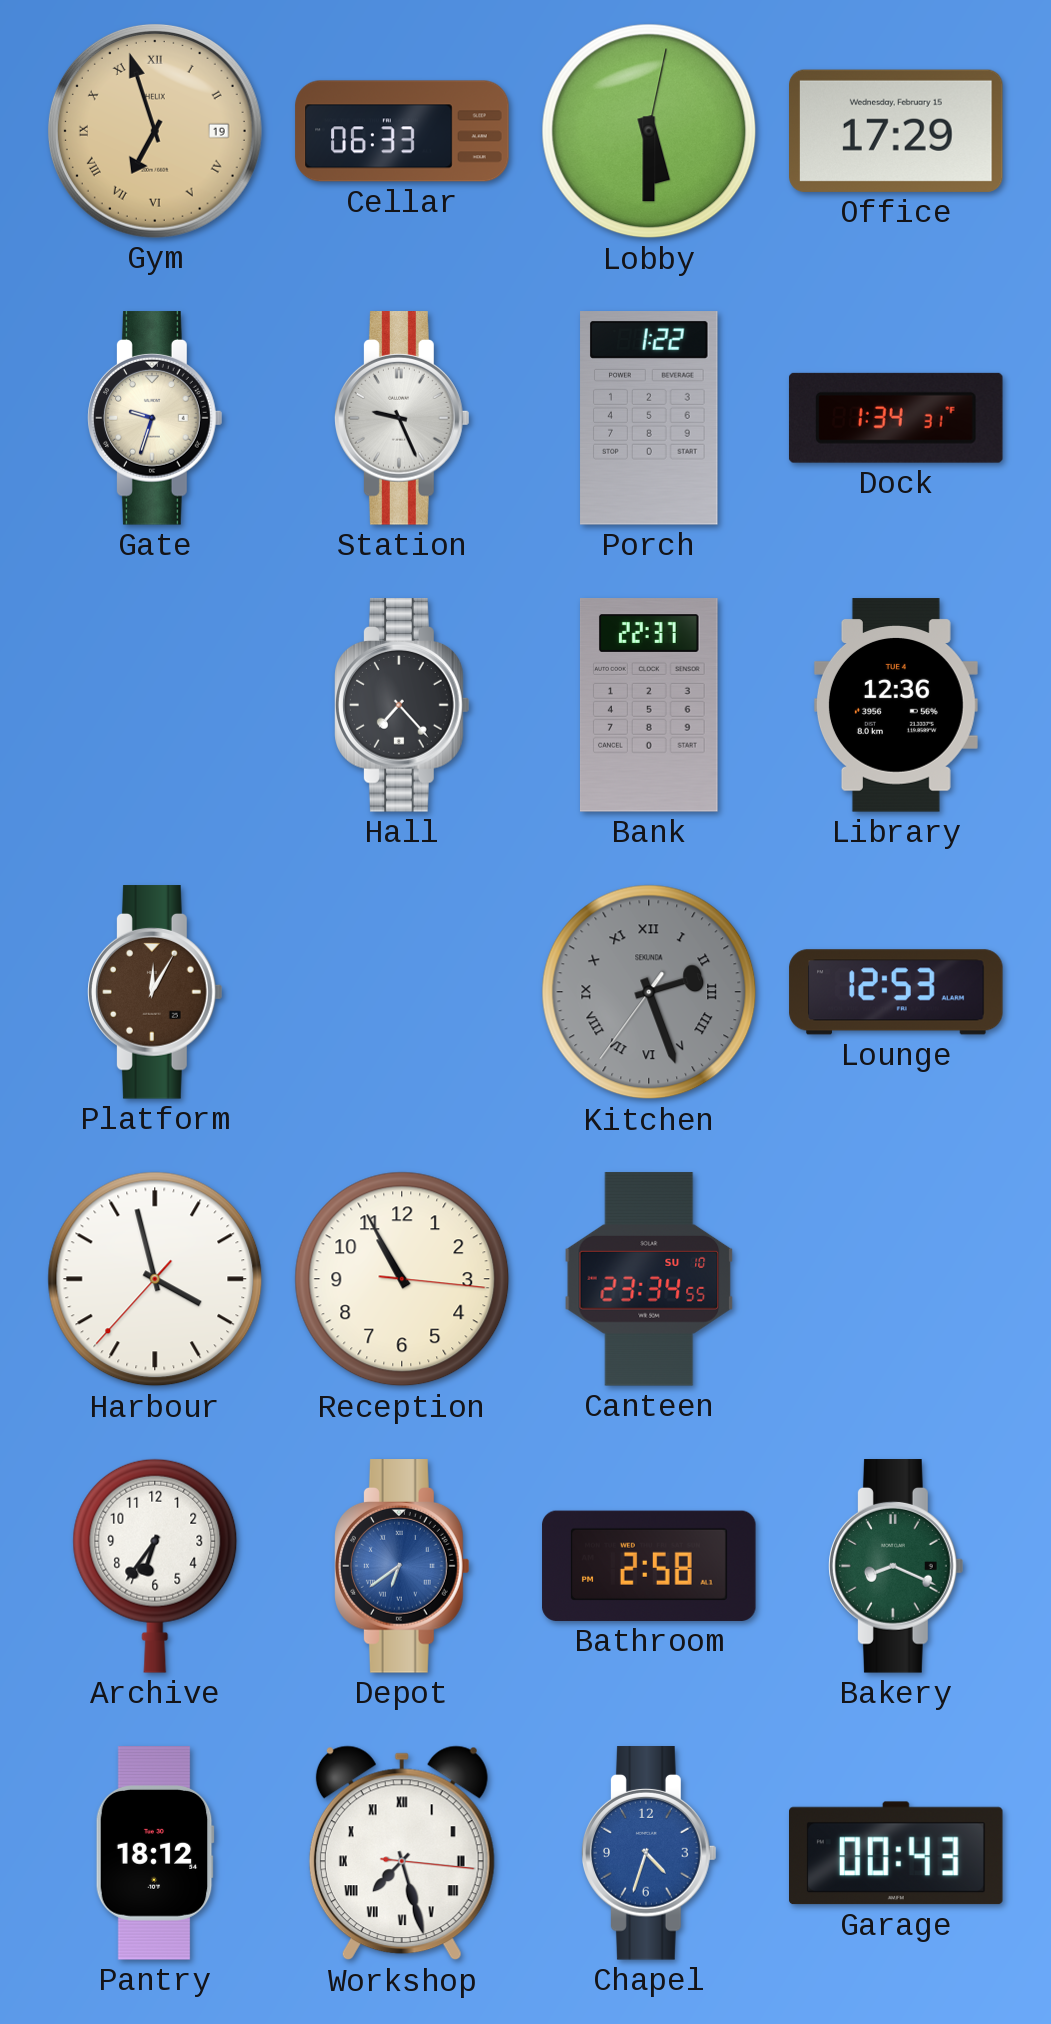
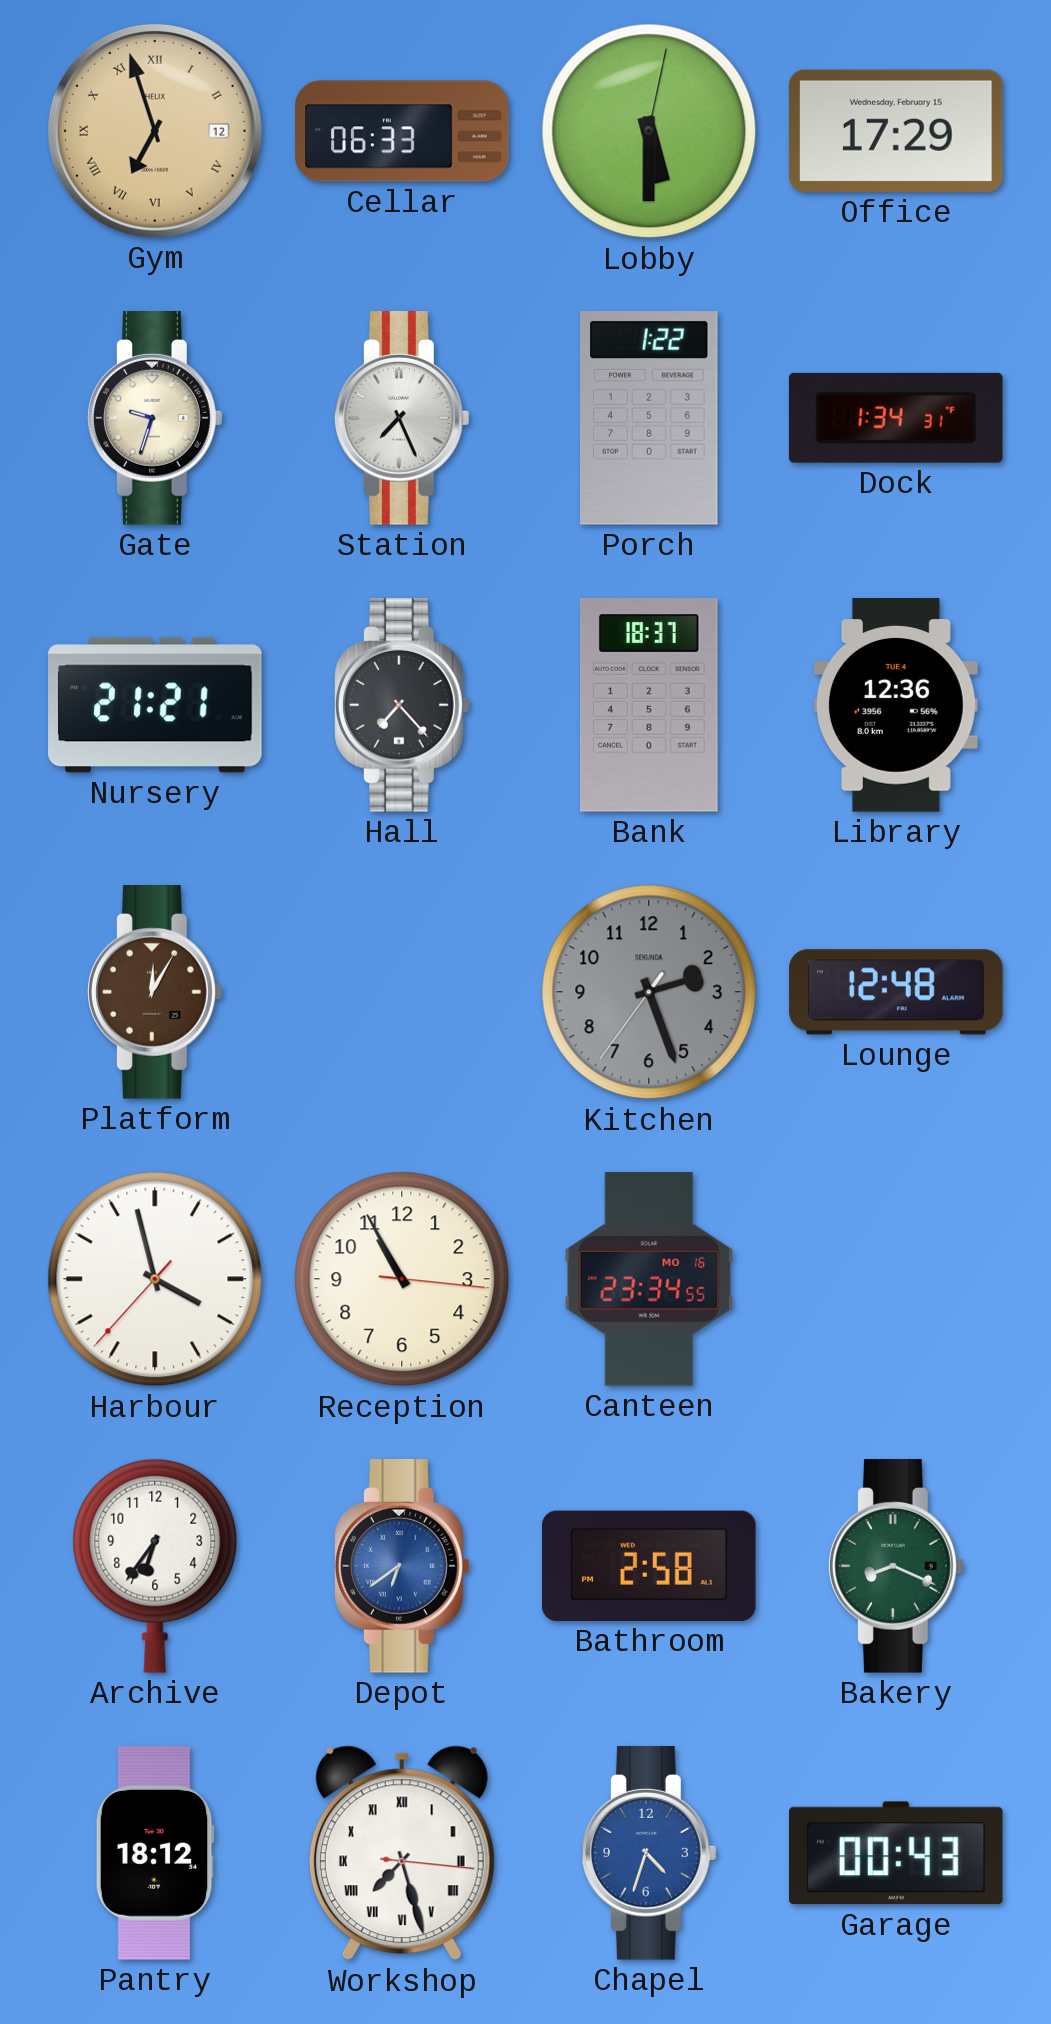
Gym date: 19 -> 12
Station: 9:26 -> 7:26
Nursery: none -> 21:21
Bank: 22:37 -> 18:37
Kitchen numerals: Roman -> Arabic
Lounge: 12:53 -> 12:48
Canteen date: SU 10 -> MO 16
